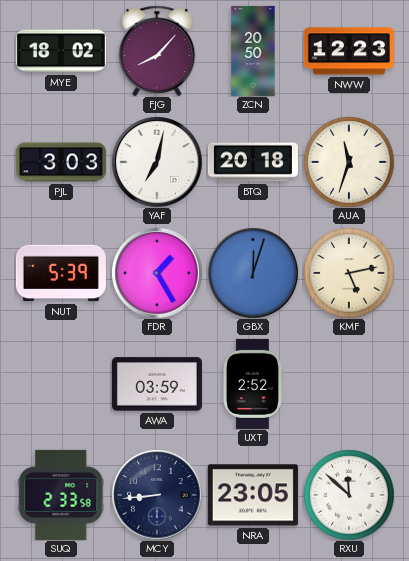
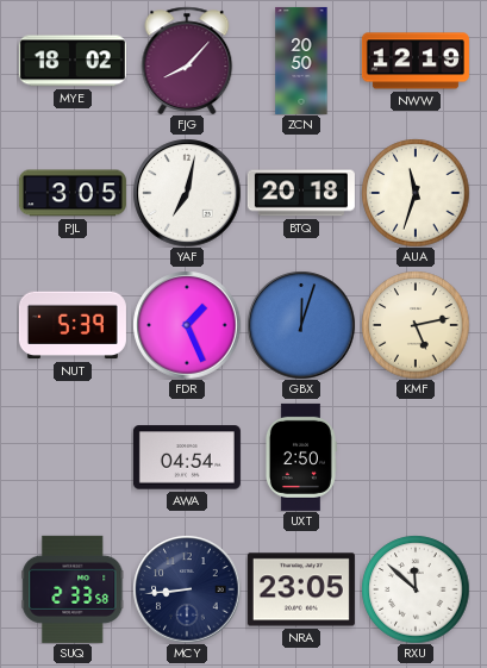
NWW: 12:23 -> 12:19
PJL: 3:03 -> 3:05
FDR: 1:25 -> 1:26
AWA: 03:59 -> 04:54
UXT: 2:52 -> 2:50
